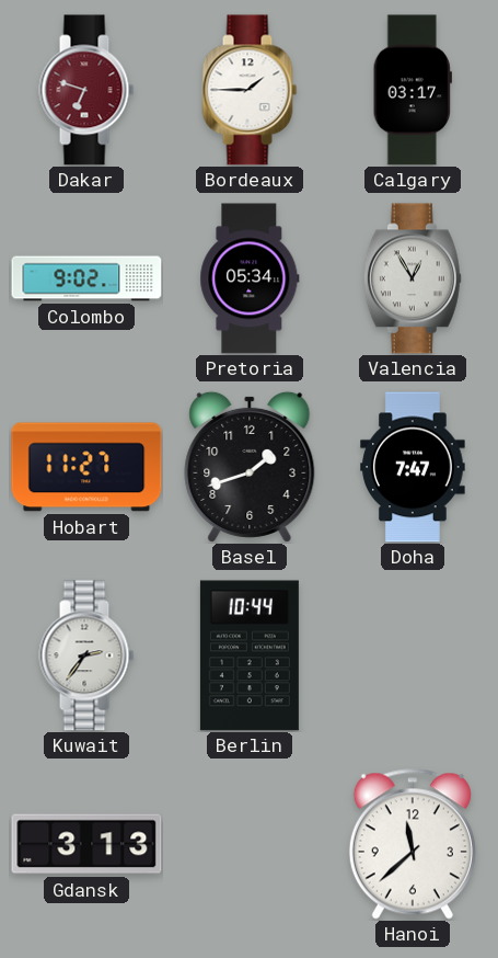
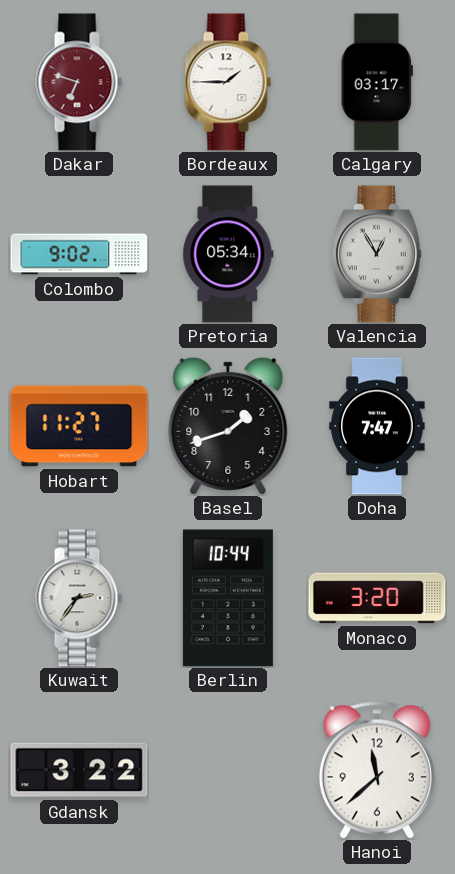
Monaco: none -> 3:20
Gdansk: 3:13 -> 3:22
